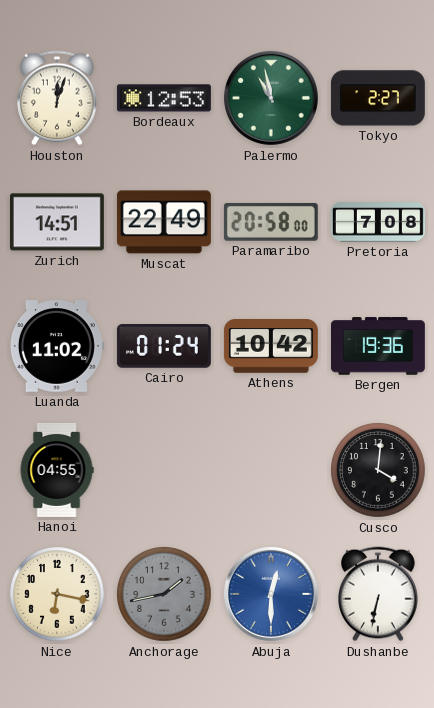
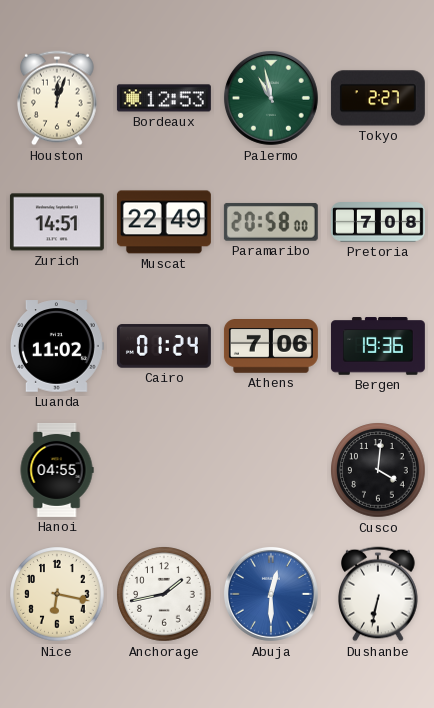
Athens: 10:42 -> 7:06
Anchorage dial: grey -> white
